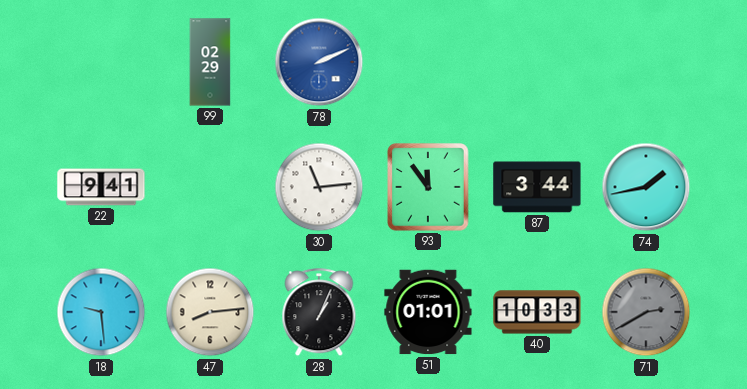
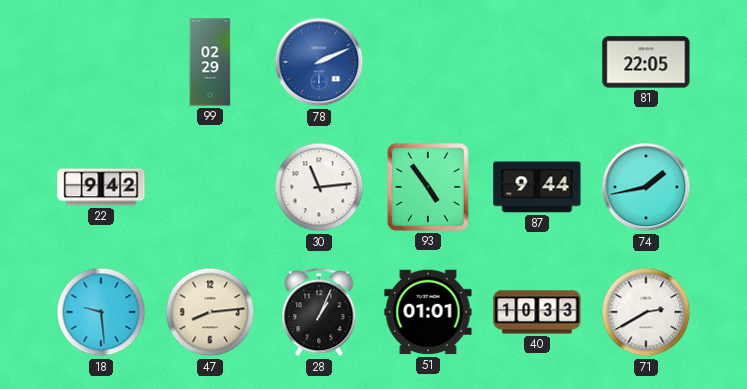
81: none -> 22:05
22: 9:41 -> 9:42
93: 11:54 -> 4:54
87: 3:44 -> 9:44
71 dial: grey -> white
